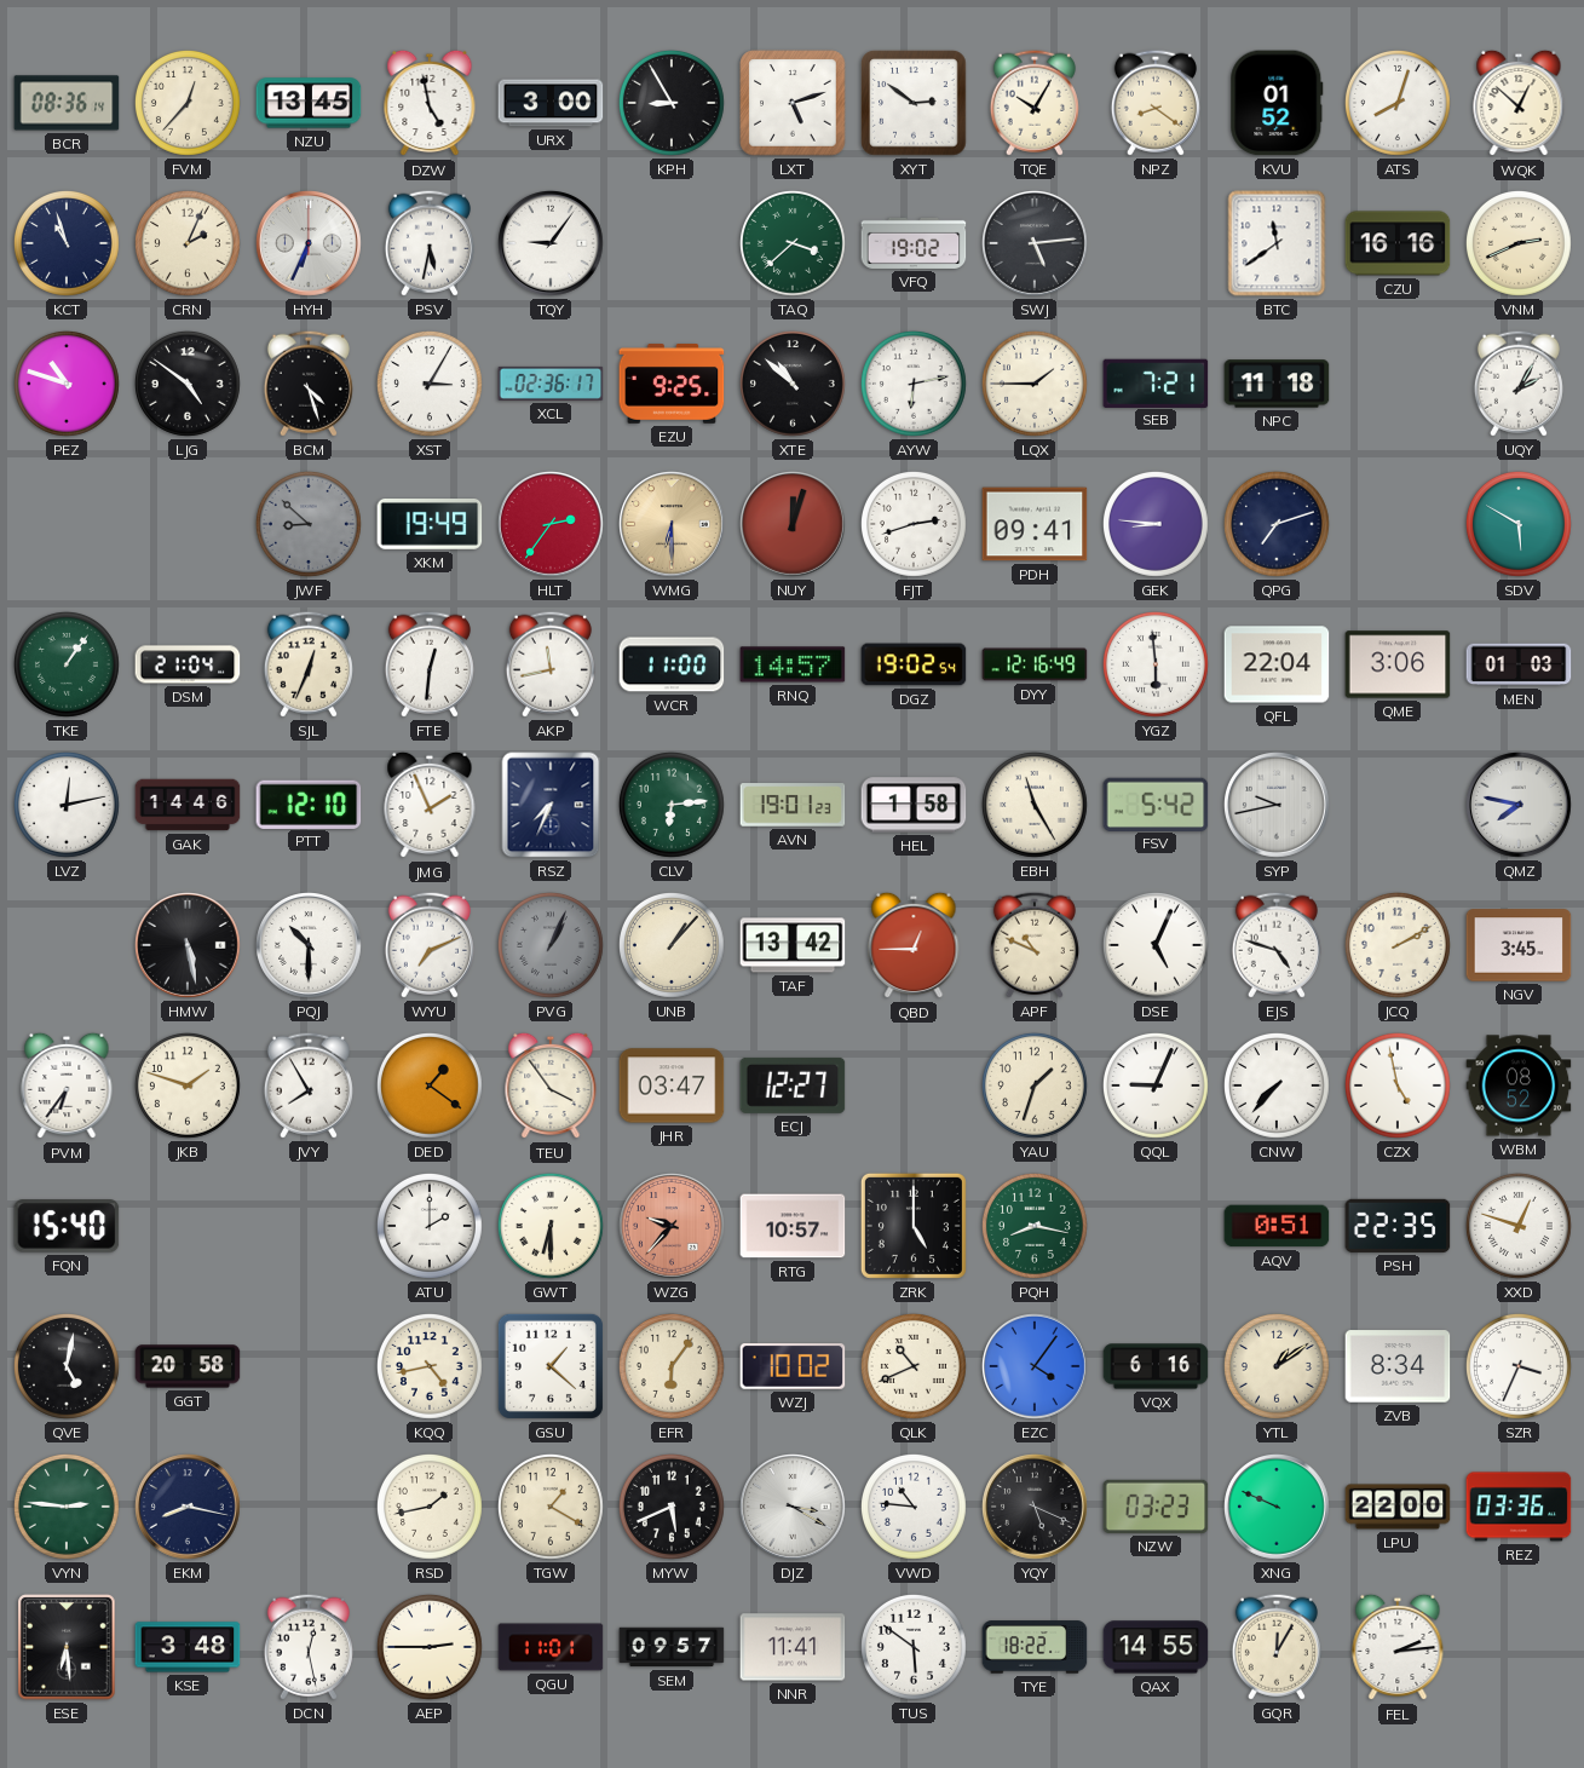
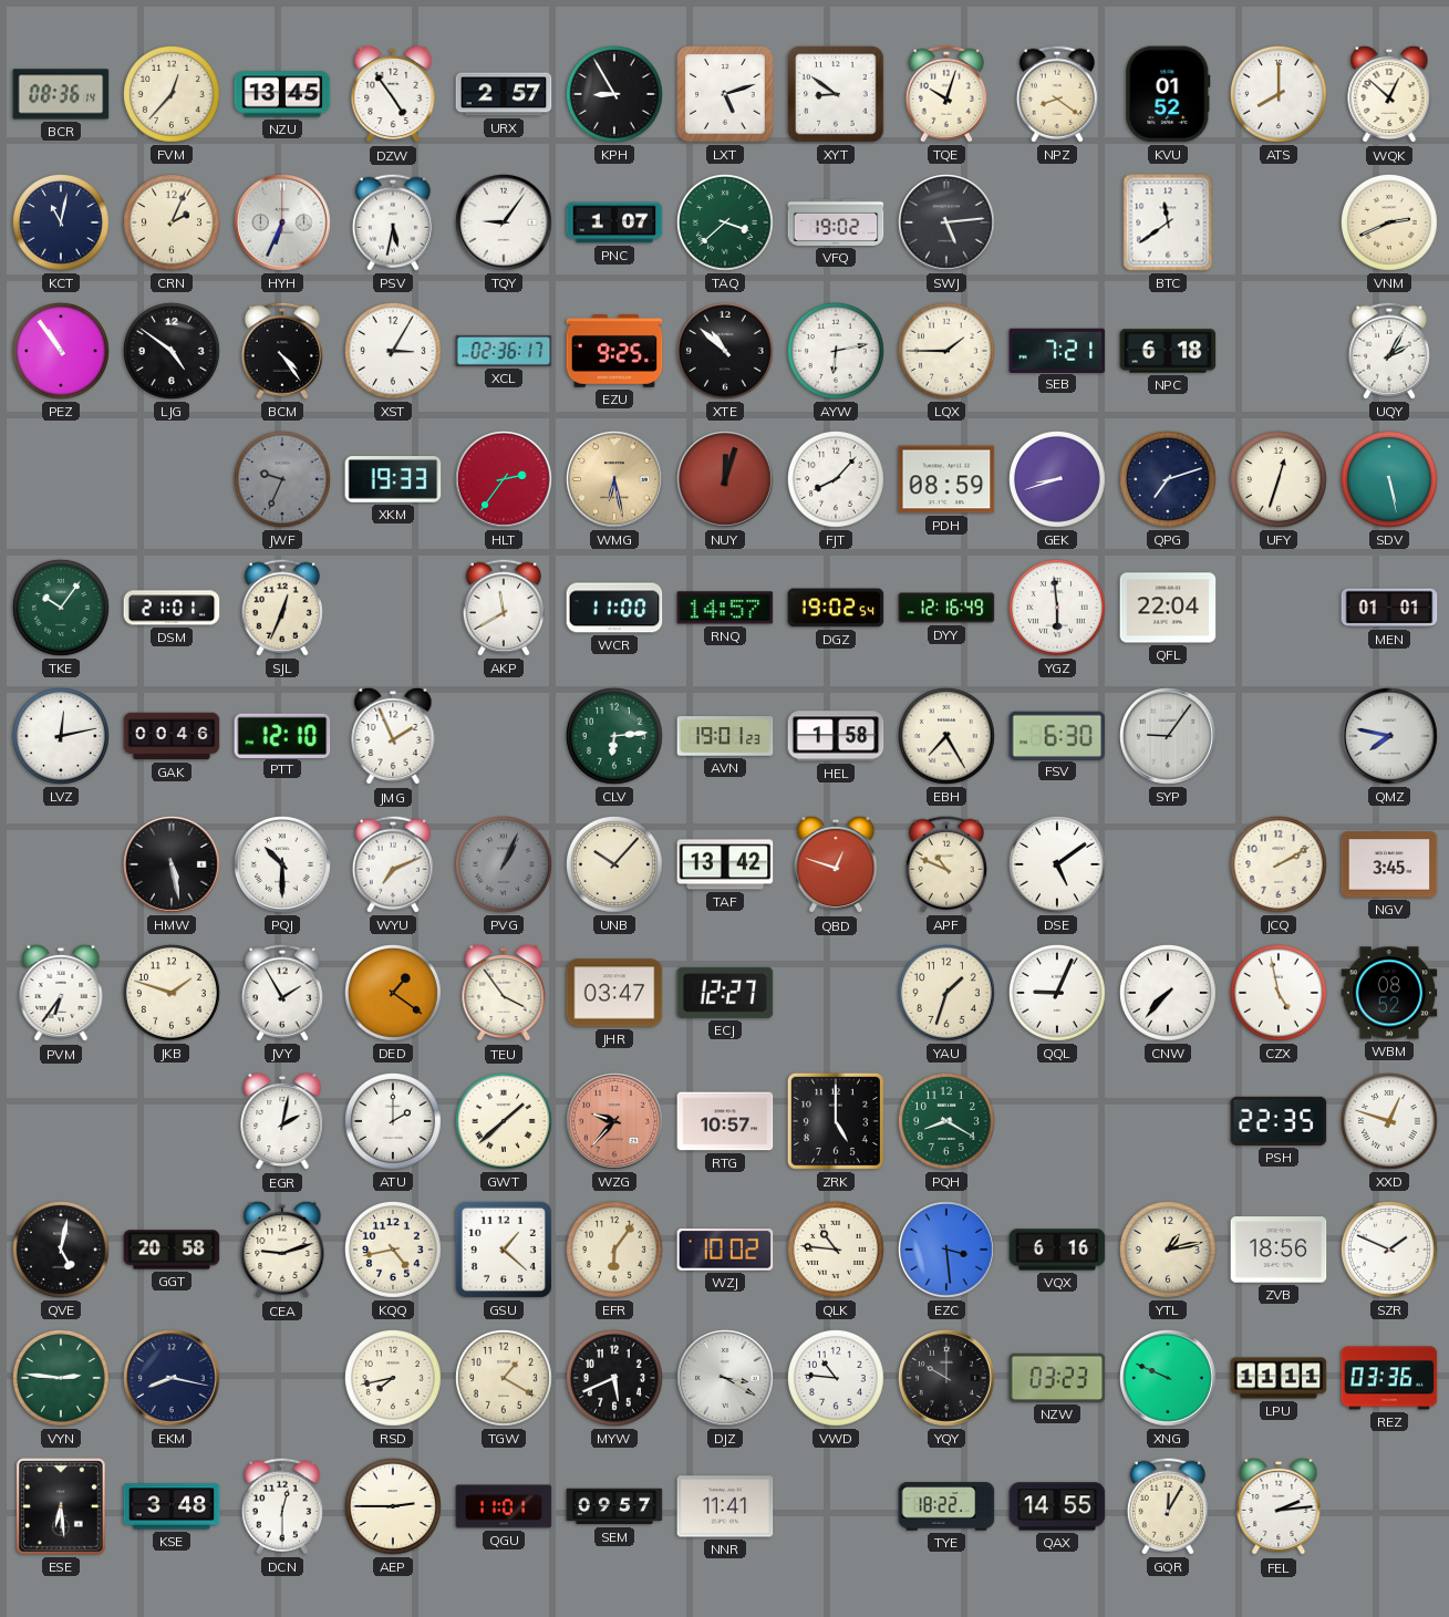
DZW: 4:58 -> 4:54
URX: 3:00 -> 2:57
XYT: 2:51 -> 8:51
TQE: 10:05 -> 10:03
ATS: 8:03 -> 8:00
KCT: 10:57 -> 11:02
PNC: none -> 1:07
CZU: 16:16 -> none
PEZ: 10:48 -> 10:54
BCM: 4:27 -> 4:24
NPC: 11:18 -> 6:18
JWF: 8:52 -> 9:34
XKM: 19:49 -> 19:33
WMG: 6:30 -> 6:28
FJT: 2:42 -> 8:07
PDH: 09:41 -> 08:59
GEK: 8:46 -> 8:42
UFY: none -> 12:33
SDV: 5:50 -> 5:28
TKE: 1:06 -> 10:06
DSM: 21:04 -> 21:01
FTE: 12:31 -> none
AKP: 11:43 -> 11:40
QME: 3:06 -> none
MEN: 01:03 -> 01:01
GAK: 14:46 -> 00:46
RSZ: 7:34 -> none
EBH: 11:25 -> 7:25
FSV: 5:42 -> 6:30
SYP: 9:43 -> 9:06
UNB: 1:07 -> 10:07
QBD: 12:45 -> 12:48
DSE: 5:04 -> 5:09
EJS: 4:48 -> none
JVY: 7:55 -> 1:55
FQN: 15:40 -> none
EGR: none -> 2:02
GWT: 6:30 -> 1:38
PQH: 8:17 -> 8:20
AQV: 0:51 -> none
CEA: none -> 9:12
QLK: 10:41 -> 10:46
EZC: 4:06 -> 3:29
YTL: 1:09 -> 1:13
ZVB: 8:34 -> 18:56
SZR: 3:34 -> 1:49
RSD: 1:43 -> 7:43
YQY: 5:19 -> 10:00
LPU: 22:00 -> 11:11
DCN: 12:28 -> 12:30
TUS: 5:51 -> none
